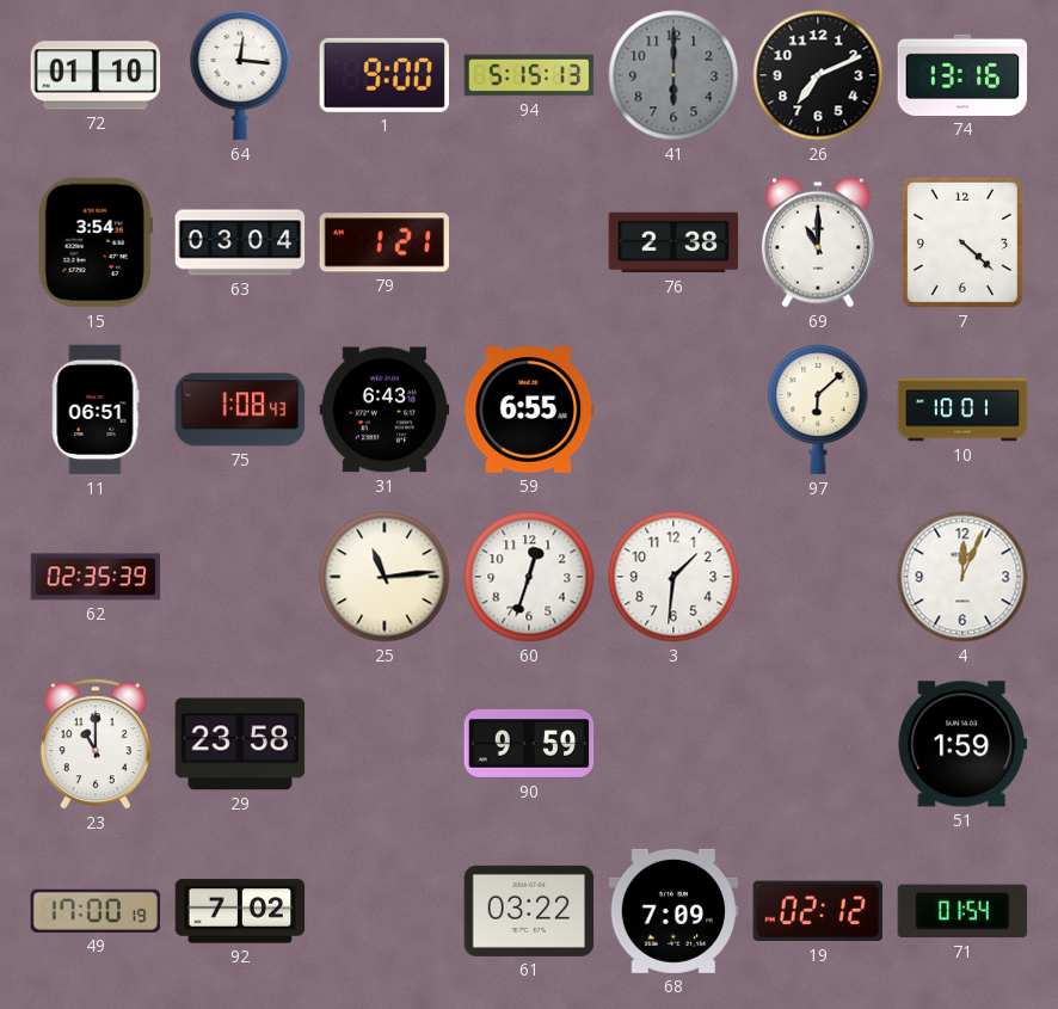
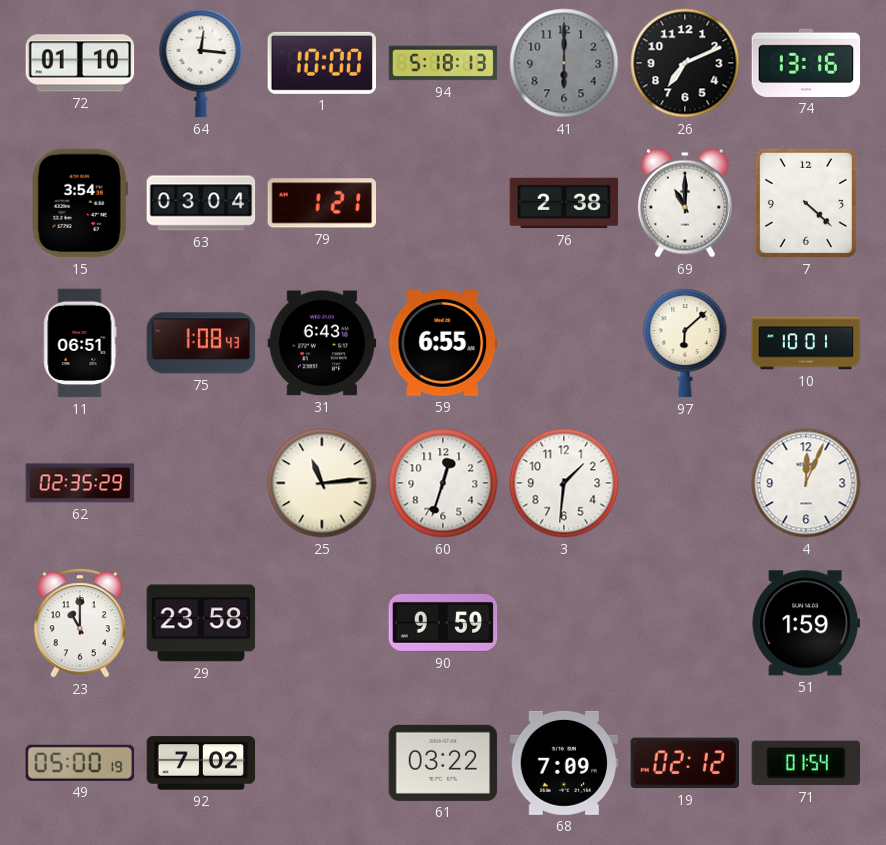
1: 9:00 -> 10:00
94: 5:15 -> 5:18
62: 02:35:39 -> 02:35:29
49: 17:00 -> 05:00
